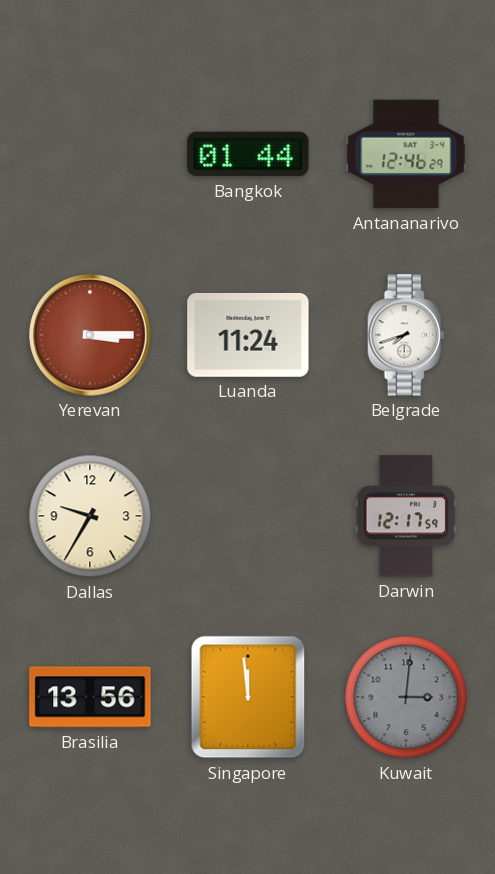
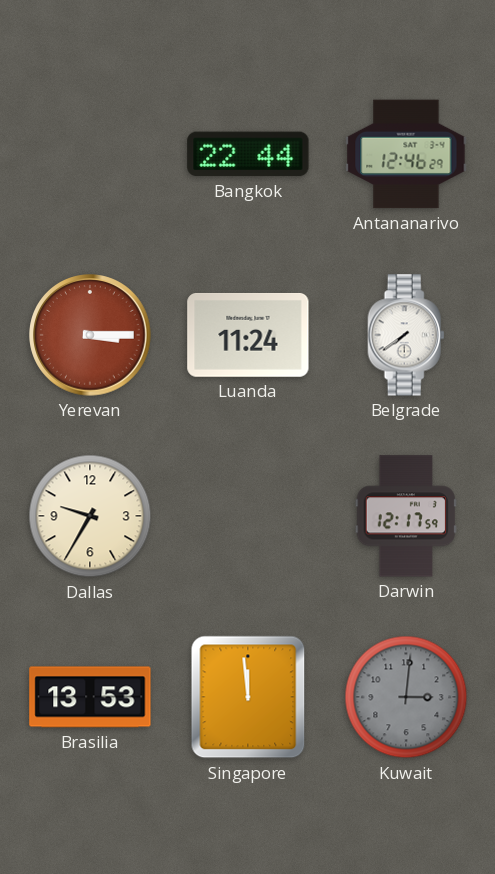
Bangkok: 01:44 -> 22:44
Belgrade: 7:42 -> 7:39
Brasilia: 13:56 -> 13:53
